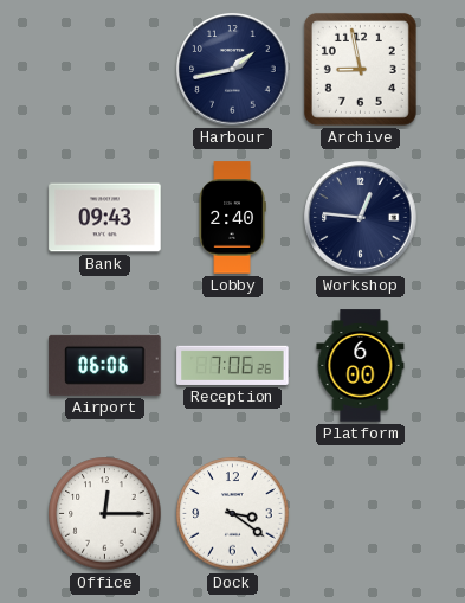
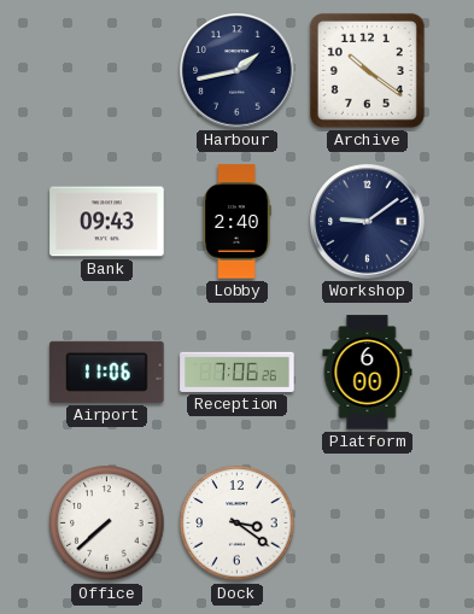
Archive: 8:58 -> 10:21
Workshop: 12:46 -> 9:09
Airport: 06:06 -> 11:06
Office: 12:15 -> 7:38
